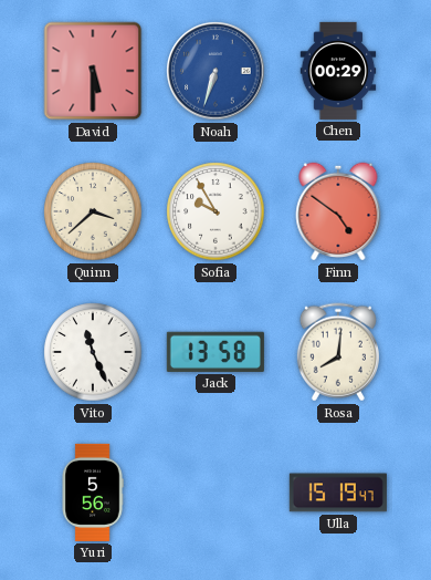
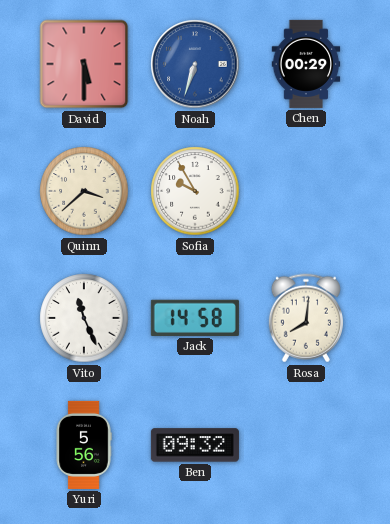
Finn: 4:51 -> none
Jack: 13:58 -> 14:58
Ben: none -> 09:32
Ulla: 15:19 -> none
